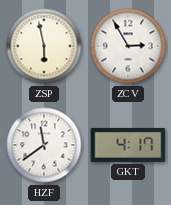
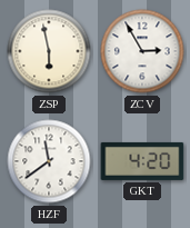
GKT: 4:17 -> 4:20
